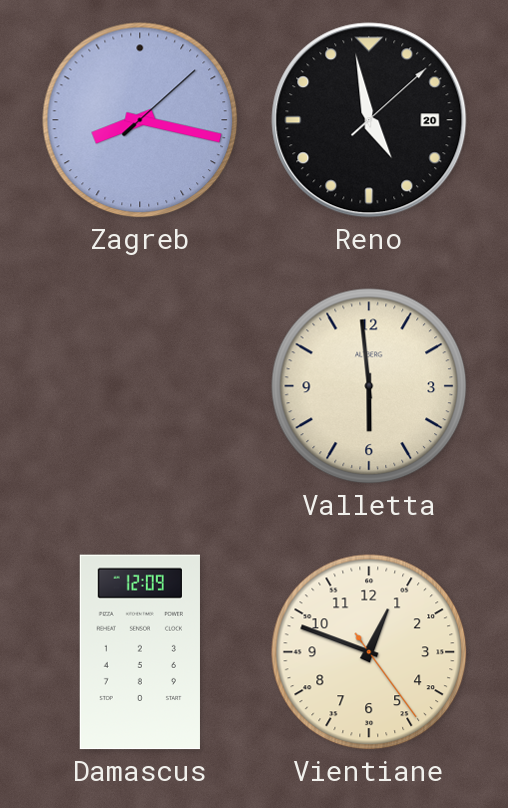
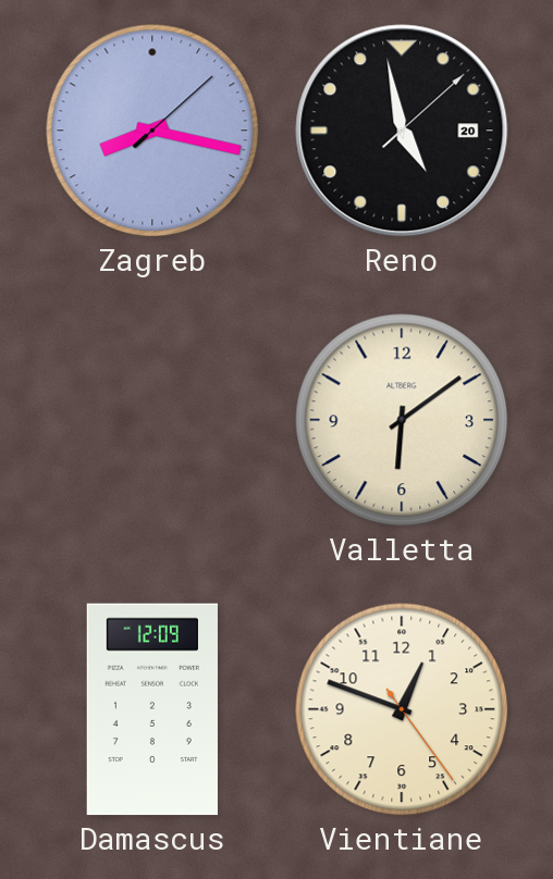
Valletta: 5:59 -> 6:09
